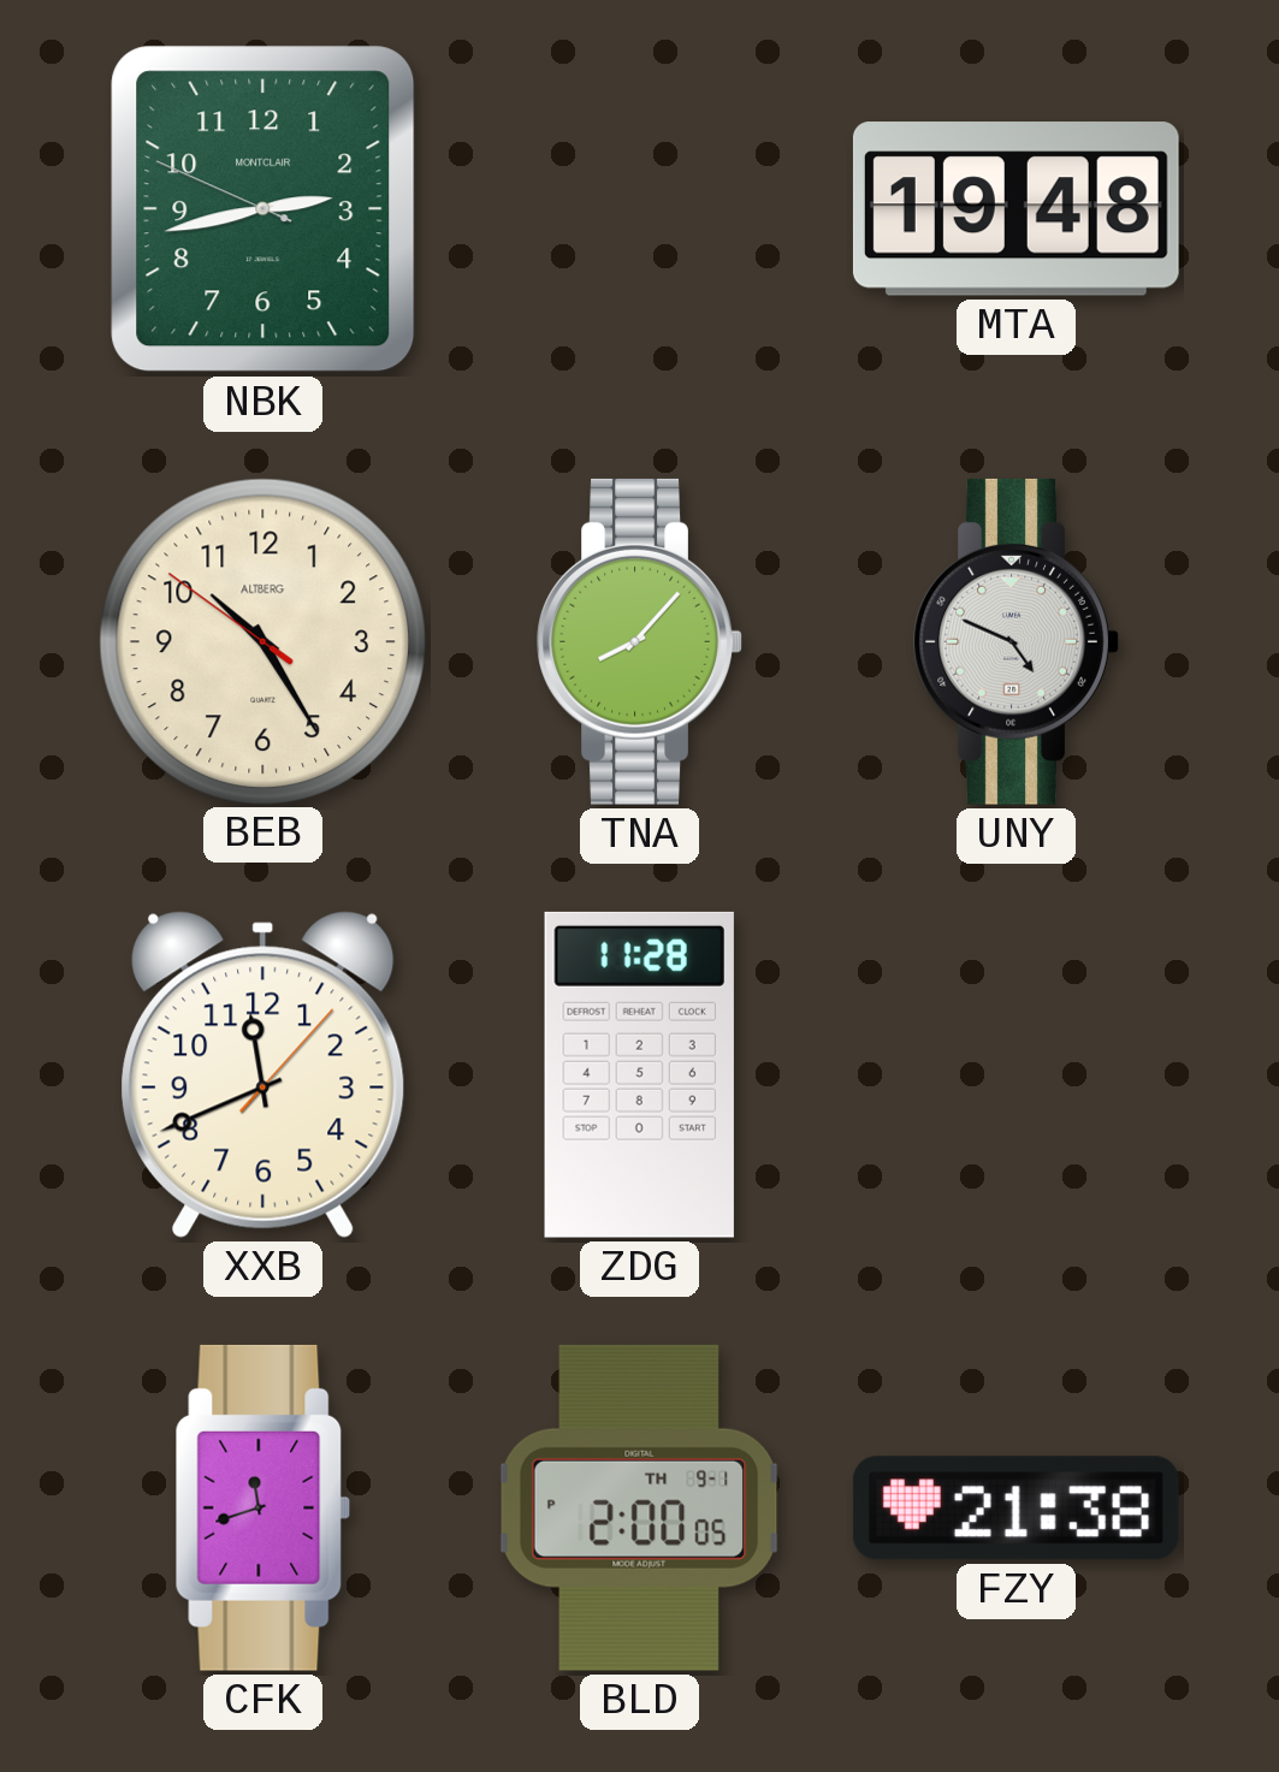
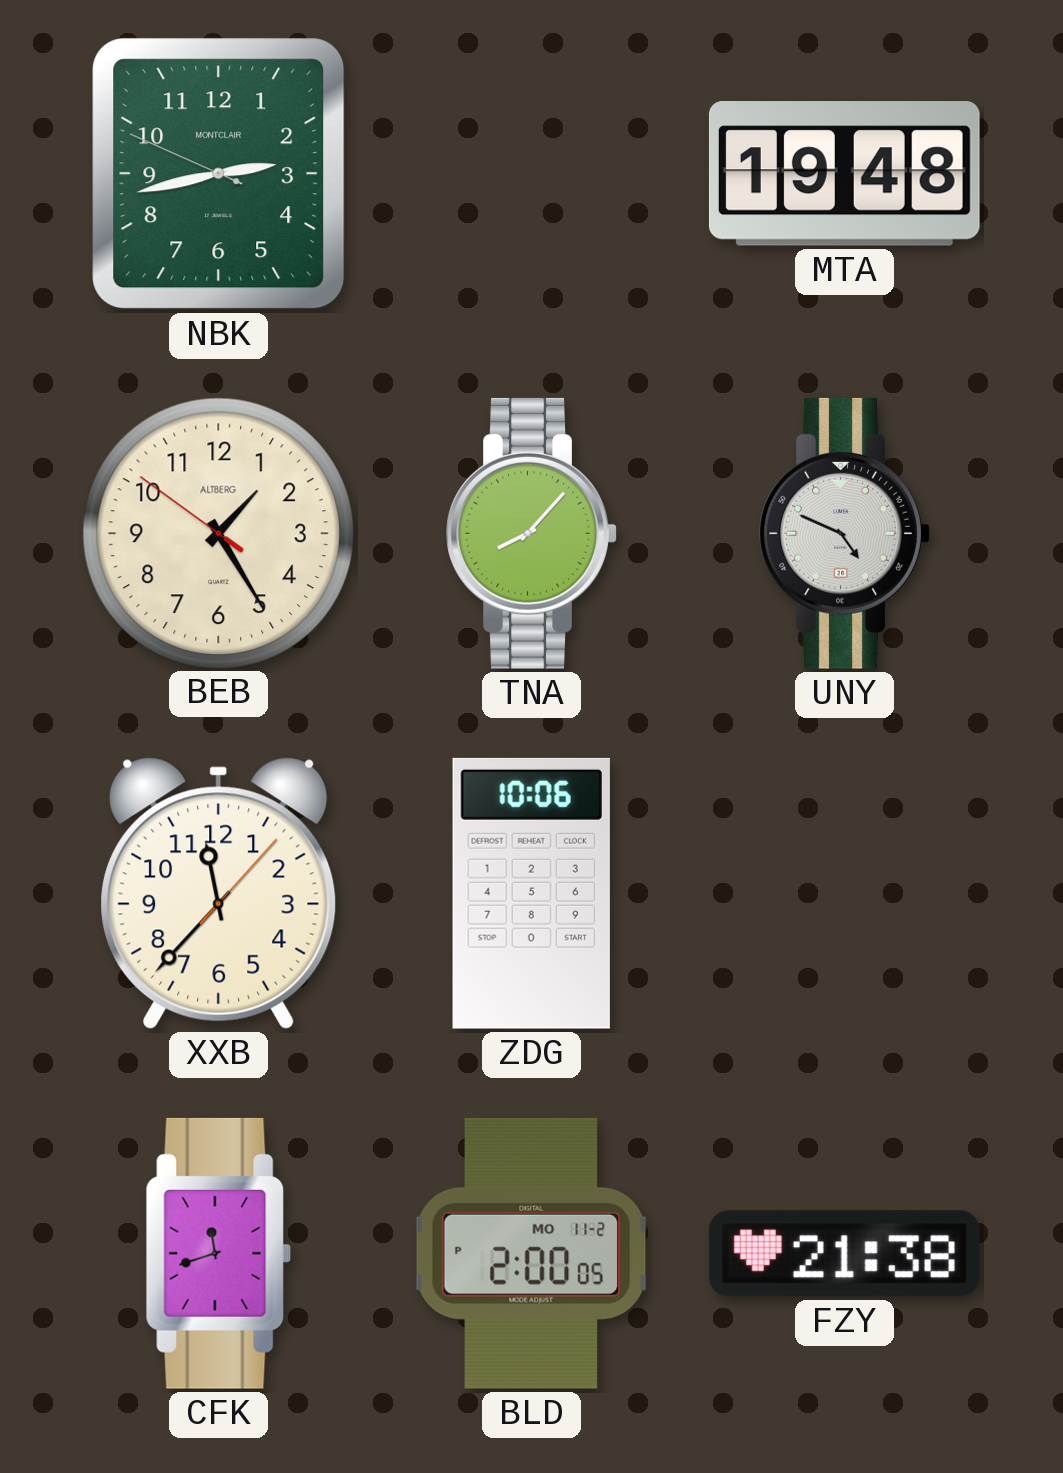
BEB: 10:24 -> 1:24
XXB: 11:41 -> 11:37
ZDG: 11:28 -> 10:06
BLD date: TH 9-1 -> MO 11-2
